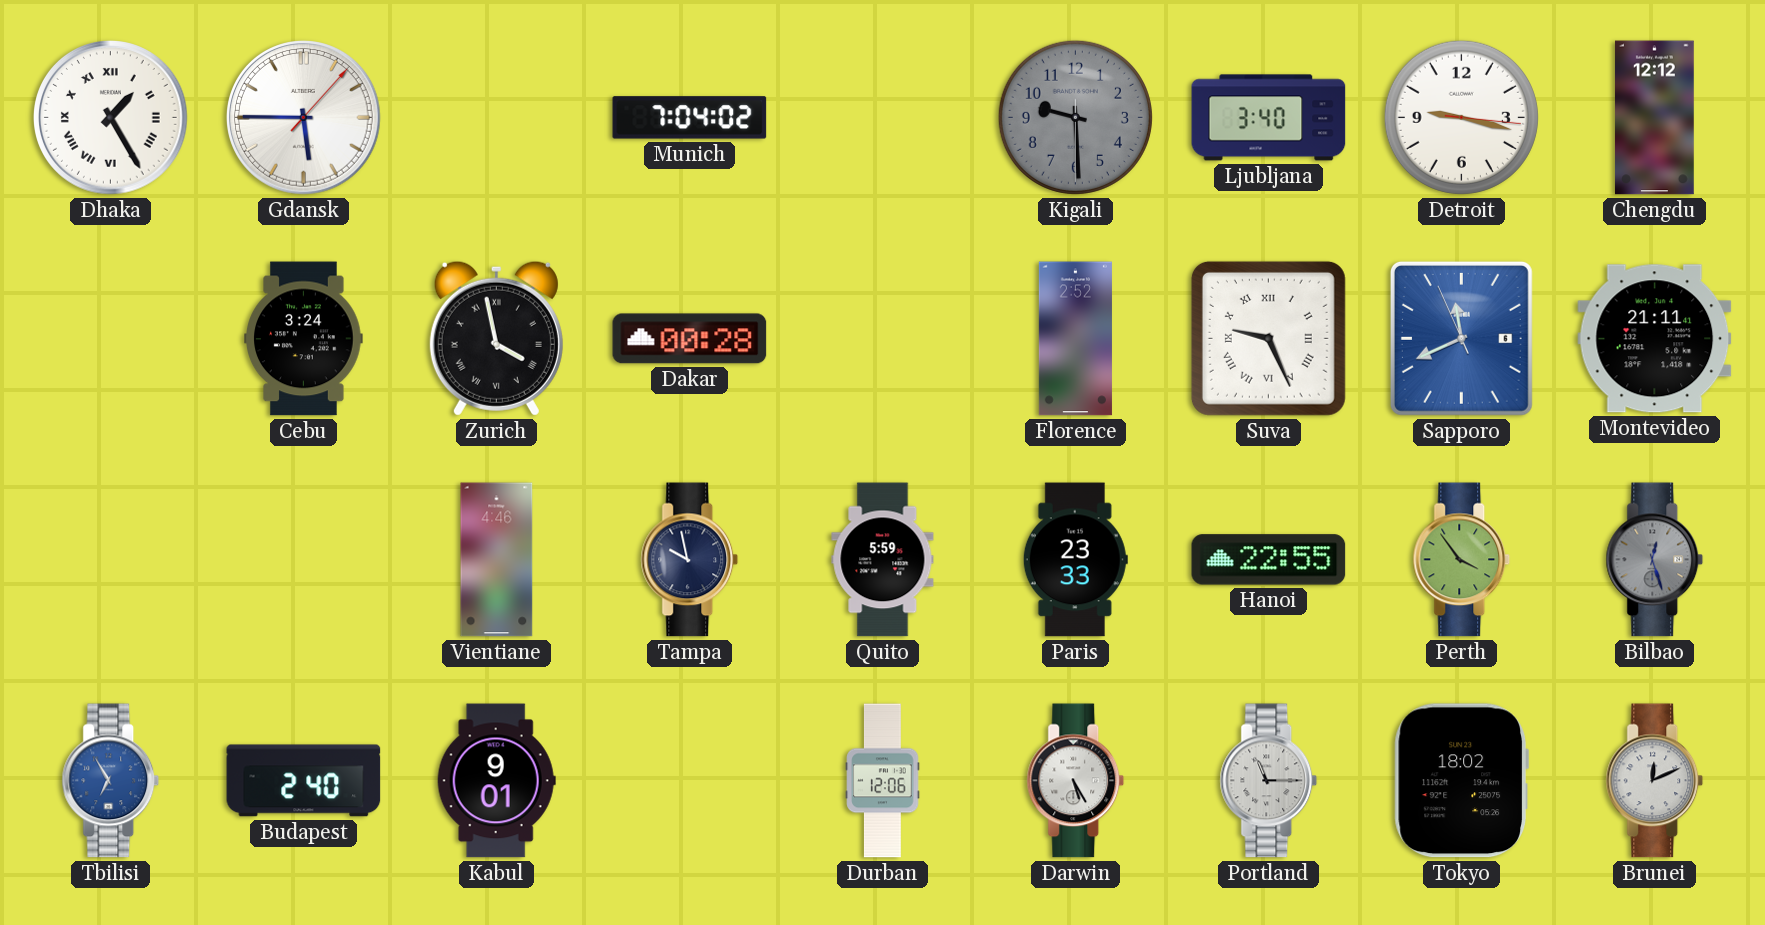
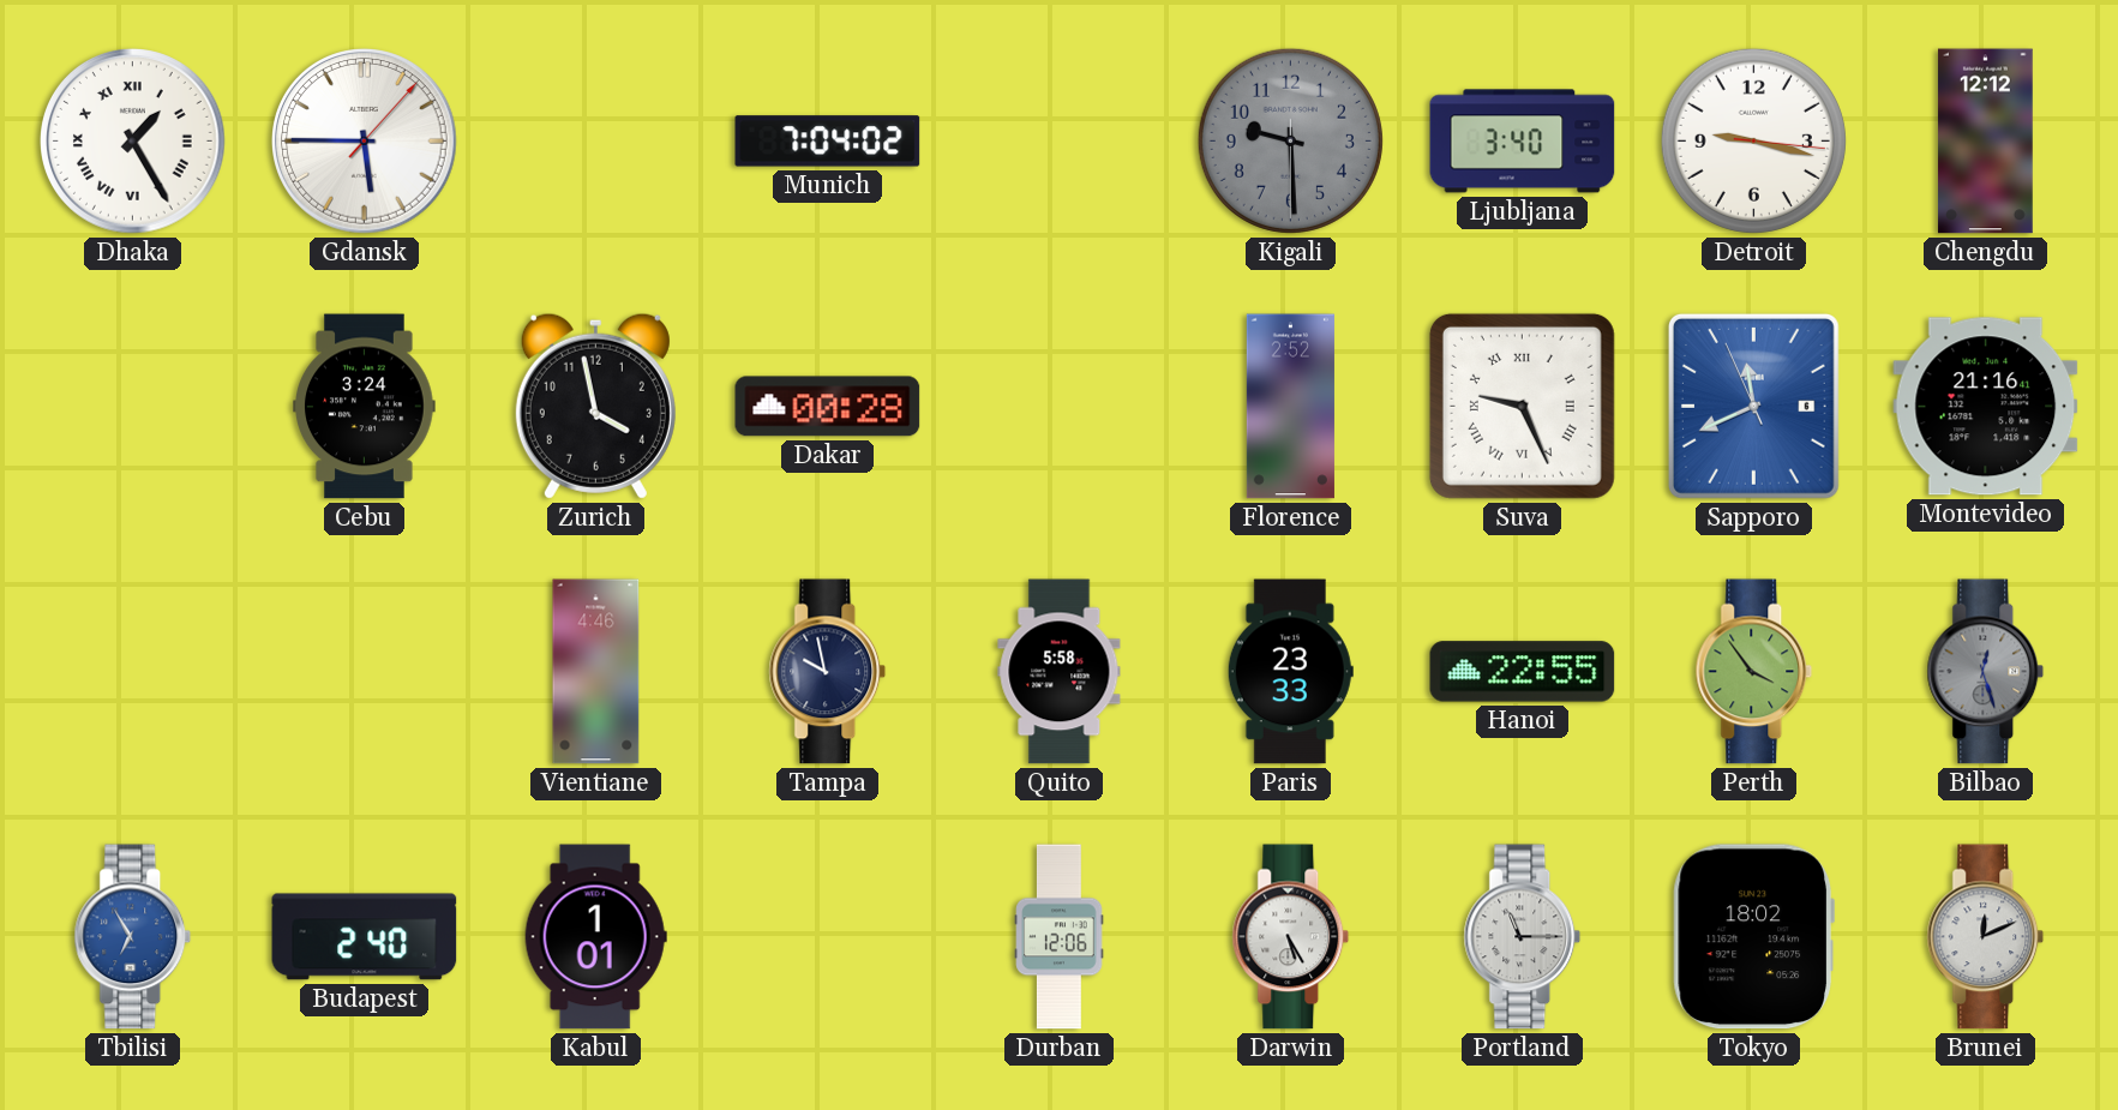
Zurich numerals: Roman -> Arabic
Montevideo: 21:11 -> 21:16
Quito: 5:59 -> 5:58
Kabul: 9:01 -> 1:01
